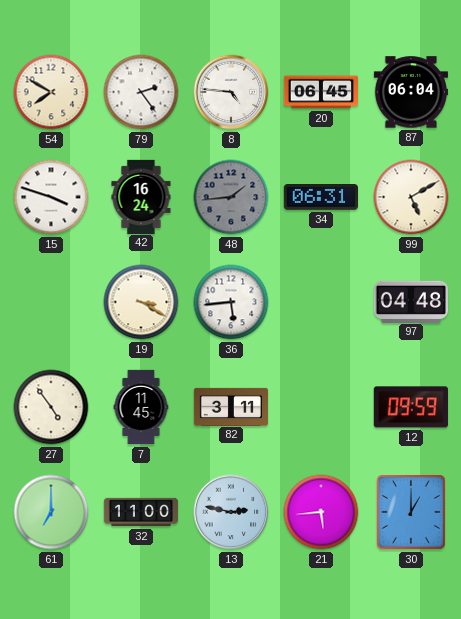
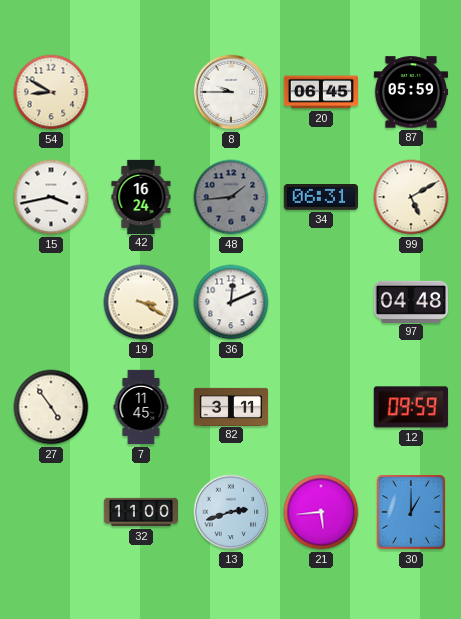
54: 7:50 -> 8:50
79: 2:24 -> none
8: 4:46 -> 9:45
87: 06:04 -> 05:59
15: 3:48 -> 3:43
36: 5:44 -> 12:11
61: 7:00 -> none
13: 2:47 -> 2:42
